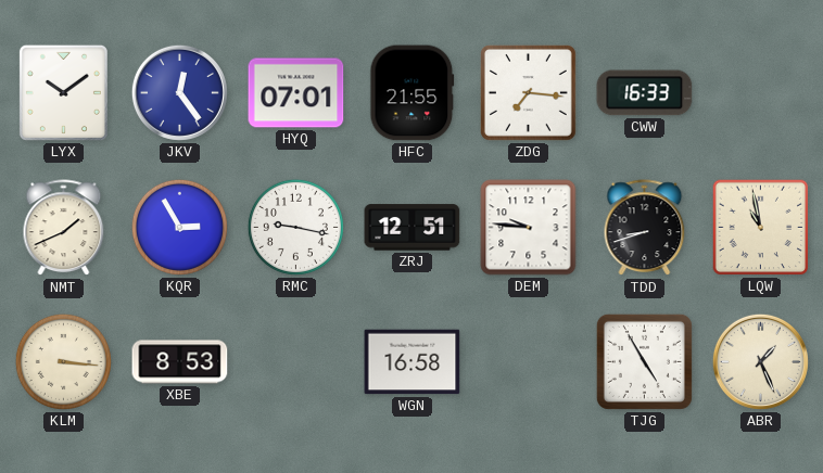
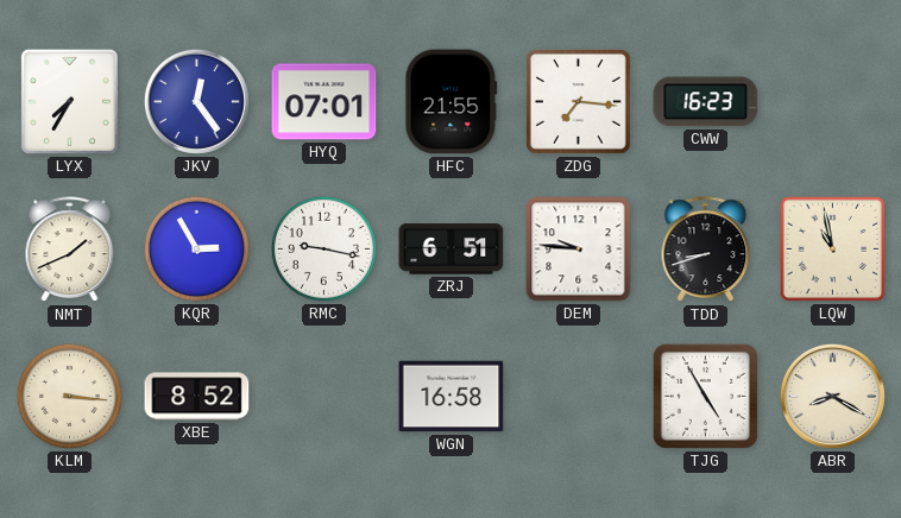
LYX: 10:09 -> 7:35
CWW: 16:33 -> 16:23
ZRJ: 12:51 -> 6:51
XBE: 8:53 -> 8:52
ABR: 1:26 -> 8:20
